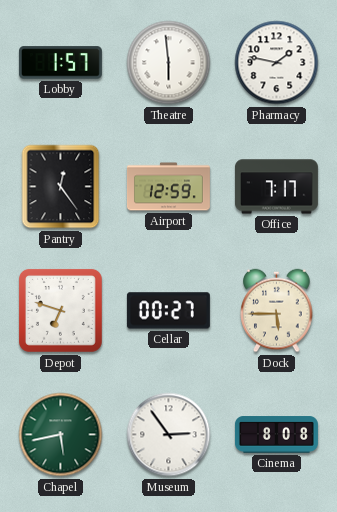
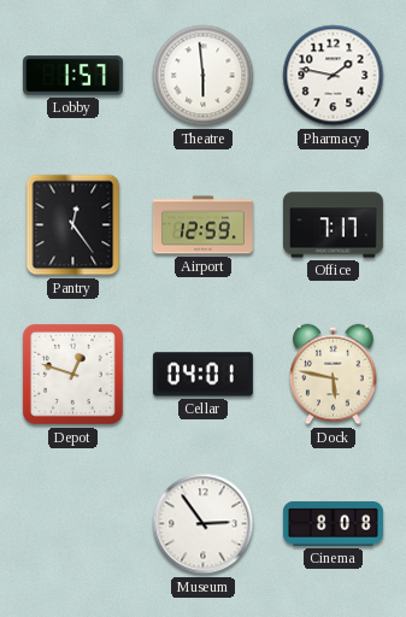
Depot: 6:48 -> 12:48
Cellar: 00:27 -> 04:01
Dock: 5:45 -> 5:47
Chapel: 5:43 -> none
